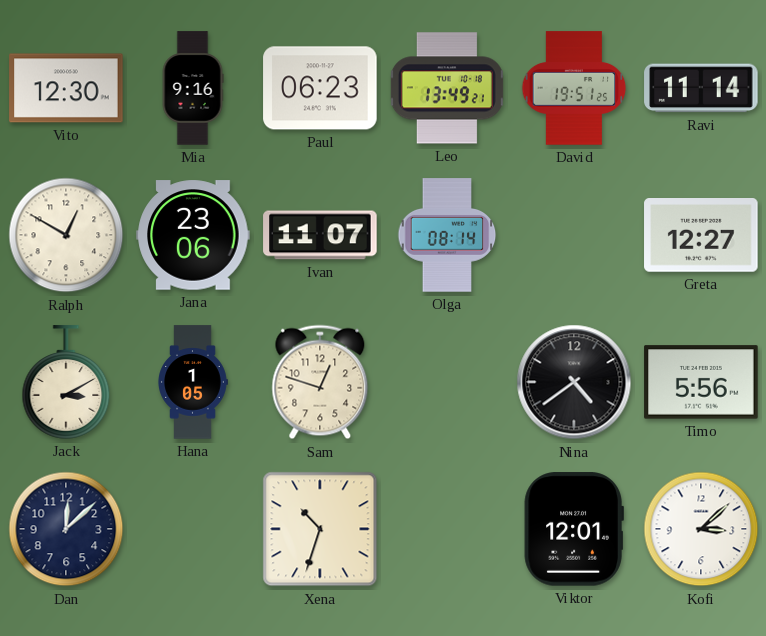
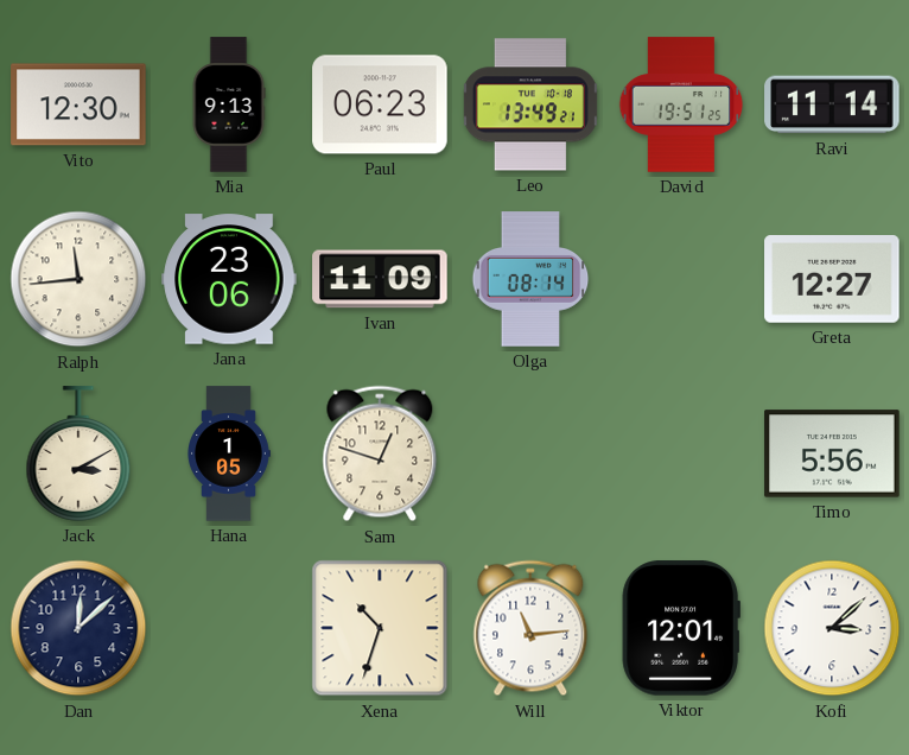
Mia: 9:16 -> 9:13
Ralph: 12:50 -> 11:44
Ivan: 11:07 -> 11:09
Nina: 4:39 -> none
Will: none -> 11:14
